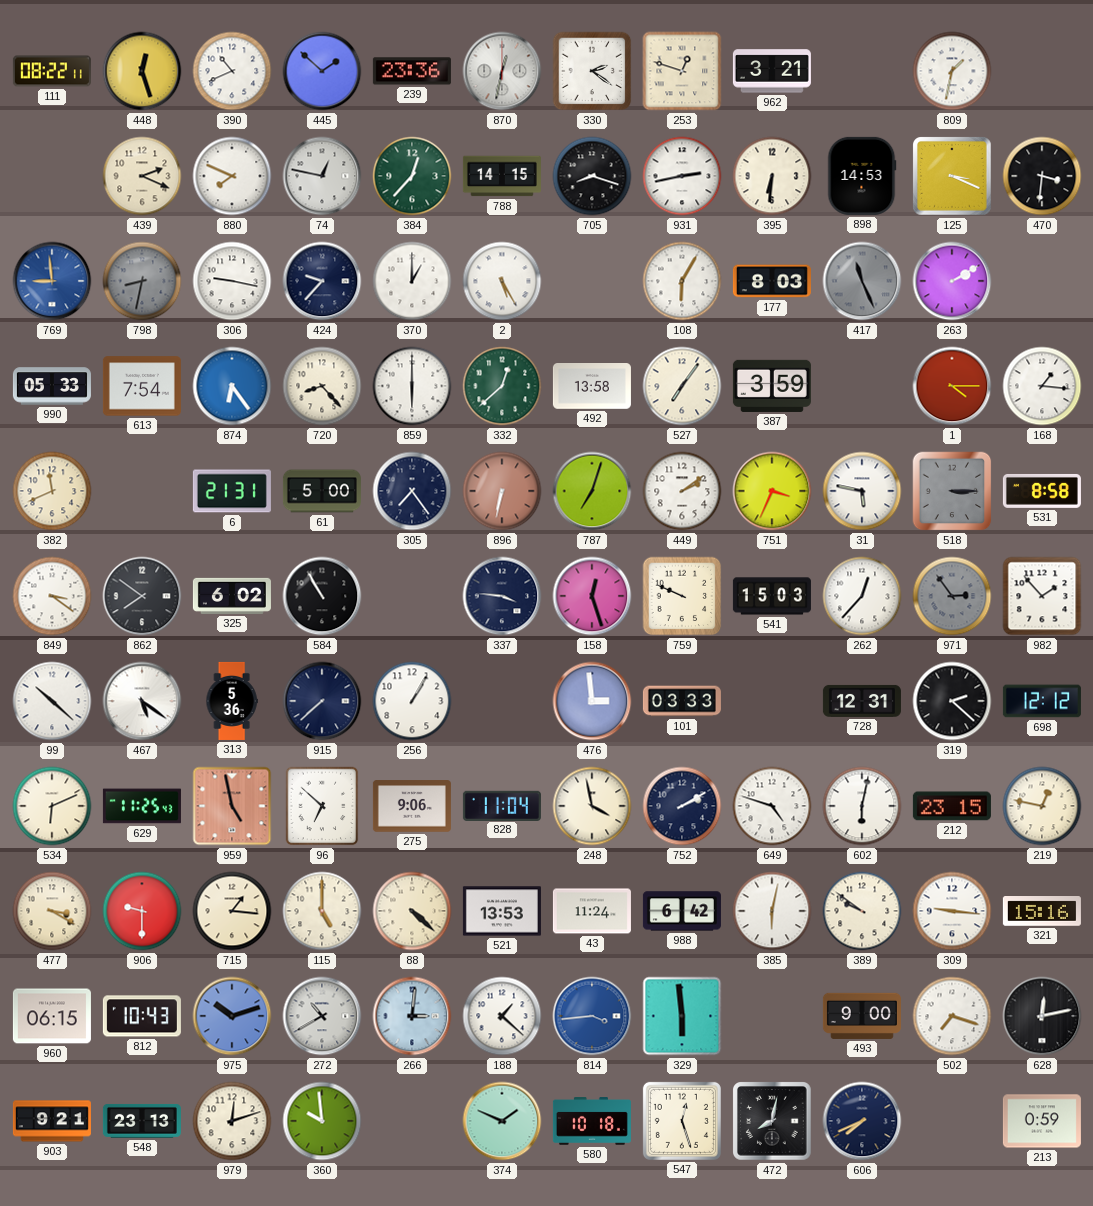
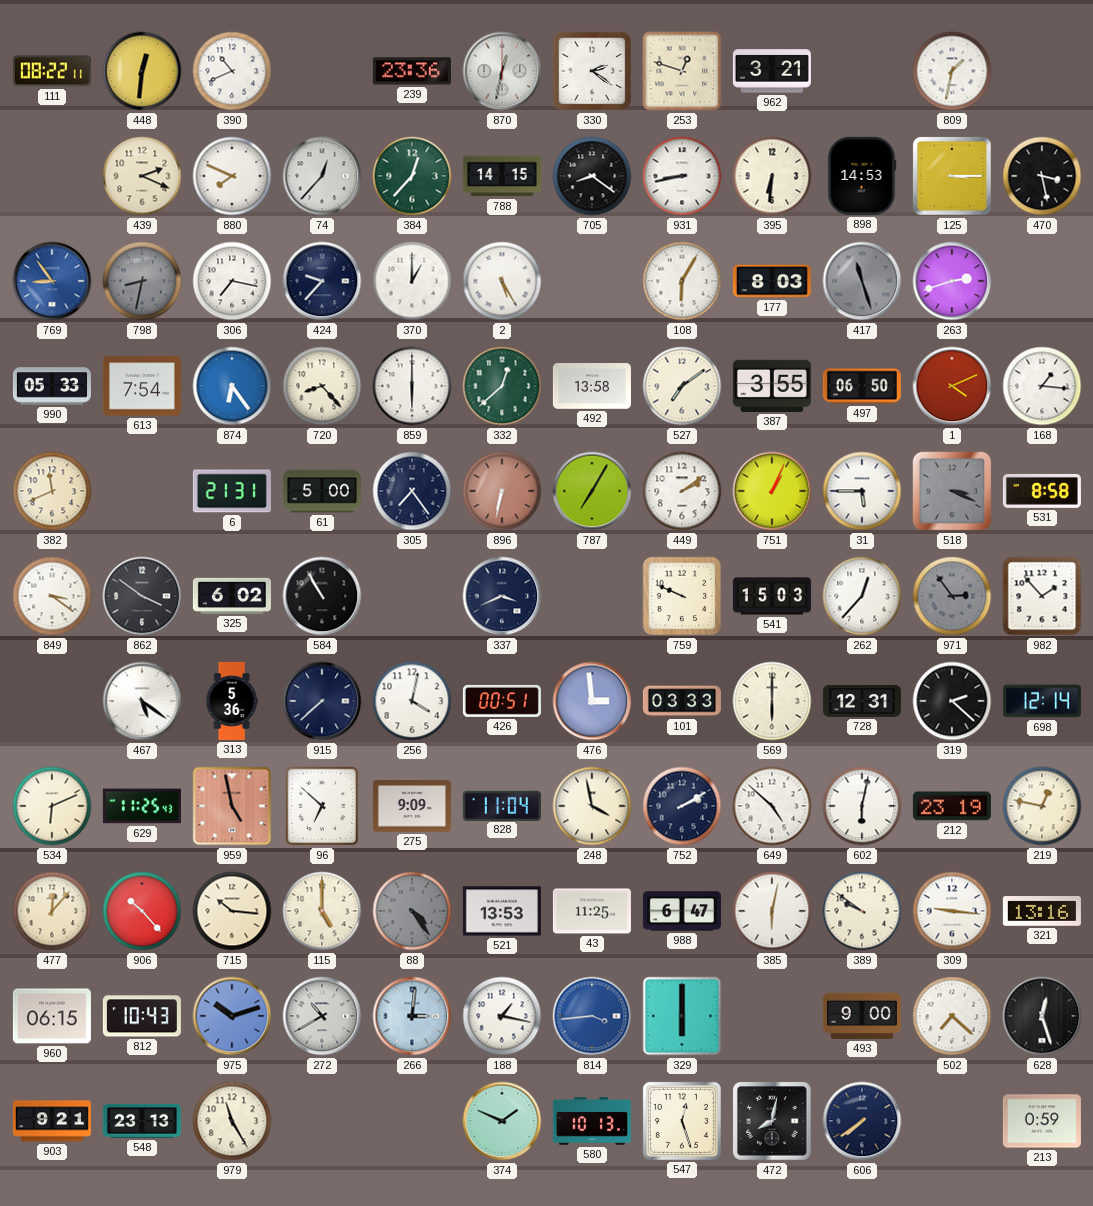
448: 12:27 -> 12:31
445: 1:52 -> none
74: 12:47 -> 12:37
705: 8:18 -> 8:21
931: 2:43 -> 8:43
125: 3:19 -> 3:15
470: 3:31 -> 3:28
769: 8:59 -> 8:54
306: 9:17 -> 7:17
417: 11:26 -> 11:27
263: 2:10 -> 2:42
527: 7:06 -> 7:09
387: 3:59 -> 3:55
497: none -> 06:50
1: 4:15 -> 4:11
787: 7:03 -> 7:05
751: 3:34 -> 1:04
31: 5:47 -> 5:45
518: 3:15 -> 3:19
862: 7:51 -> 3:51
337: 3:46 -> 3:41
158: 12:27 -> none
99: 10:22 -> none
256: 1:05 -> 4:02
426: none -> 00:51
569: none -> 6:00
698: 12:12 -> 12:14
275: 9:06 -> 9:09
649: 4:48 -> 4:52
212: 23:15 -> 23:19
477: 3:20 -> 12:07
906: 9:30 -> 10:23
715: 1:16 -> 10:16
88: 4:22 -> 4:24
88 dial: cream -> grey
43: 11:24 -> 11:25
988: 6:42 -> 6:47
321: 15:16 -> 13:16
188: 1:22 -> 1:17
329: 5:59 -> 6:00
502: 7:18 -> 7:22
628: 12:13 -> 12:27
979: 12:12 -> 11:25
360: 9:59 -> none
580: 10:18 -> 10:13
606: 7:41 -> 7:39
